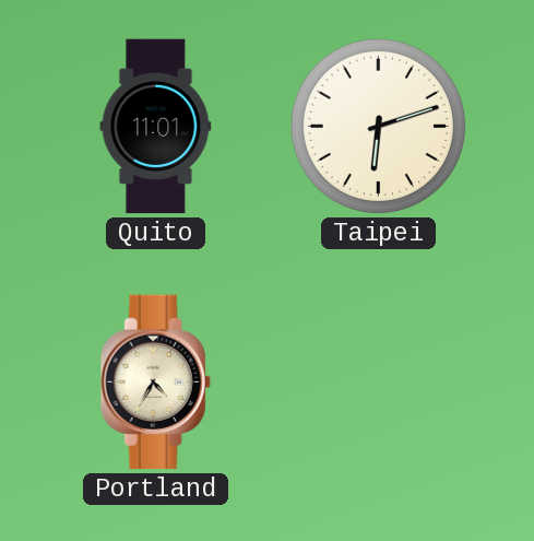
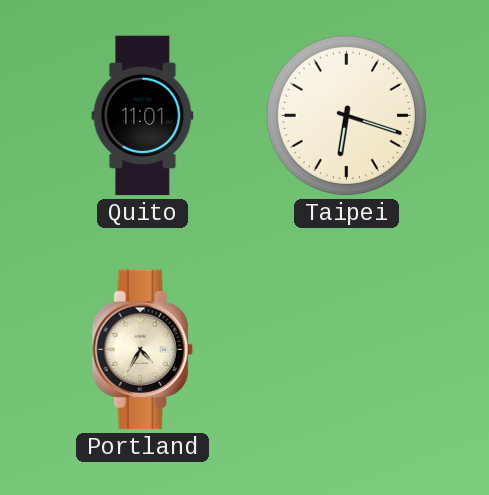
Taipei: 6:12 -> 6:18
